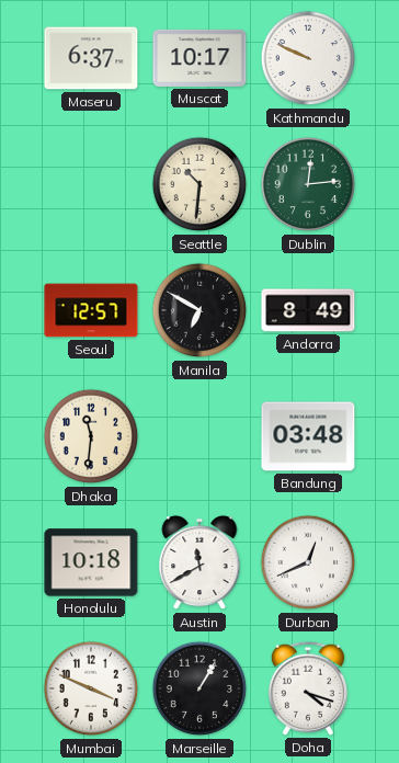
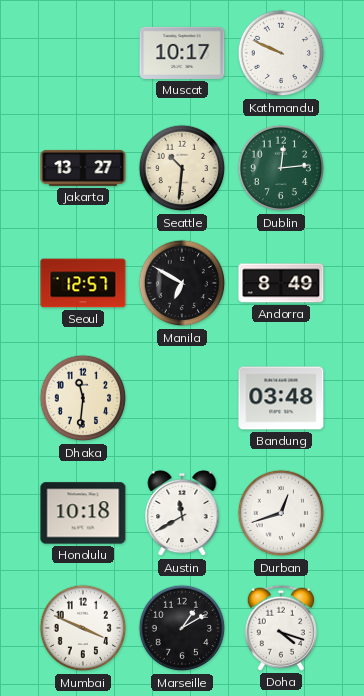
Maseru: 6:37 -> none
Jakarta: none -> 13:27
Durban: 12:41 -> 12:42
Marseille: 1:05 -> 1:10
